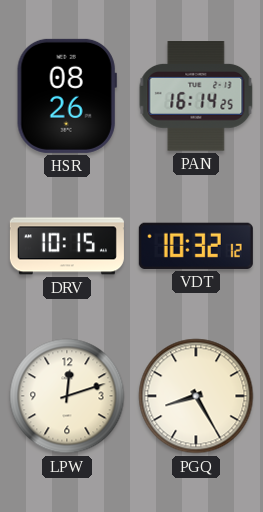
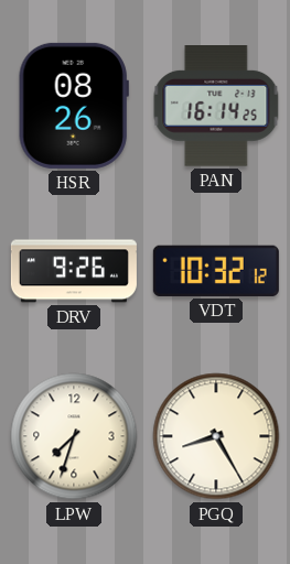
DRV: 10:15 -> 9:26
LPW: 12:12 -> 7:33
